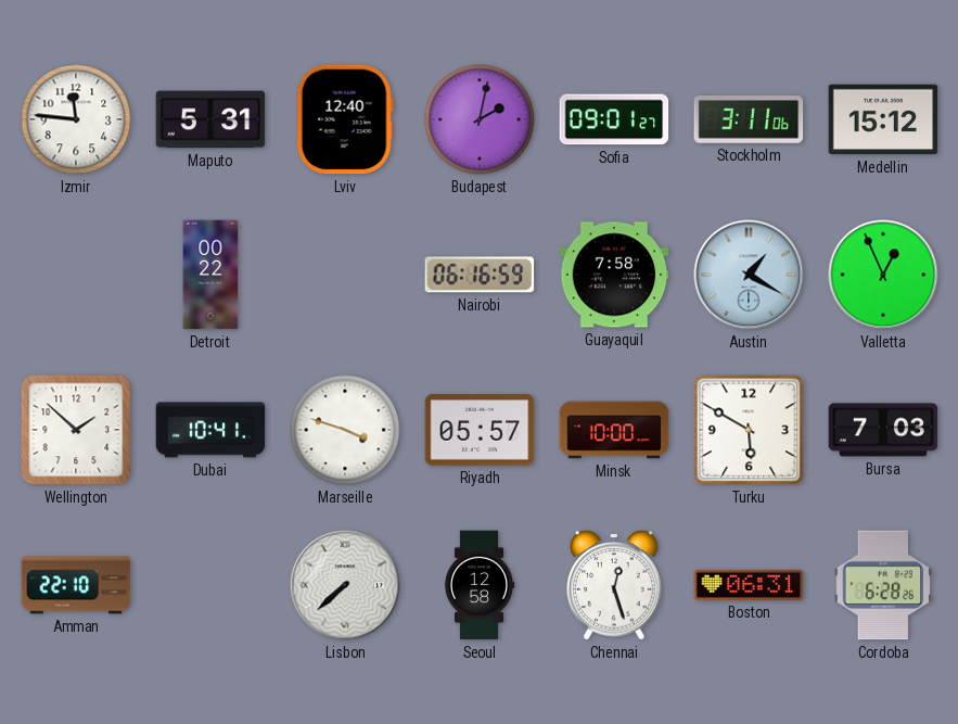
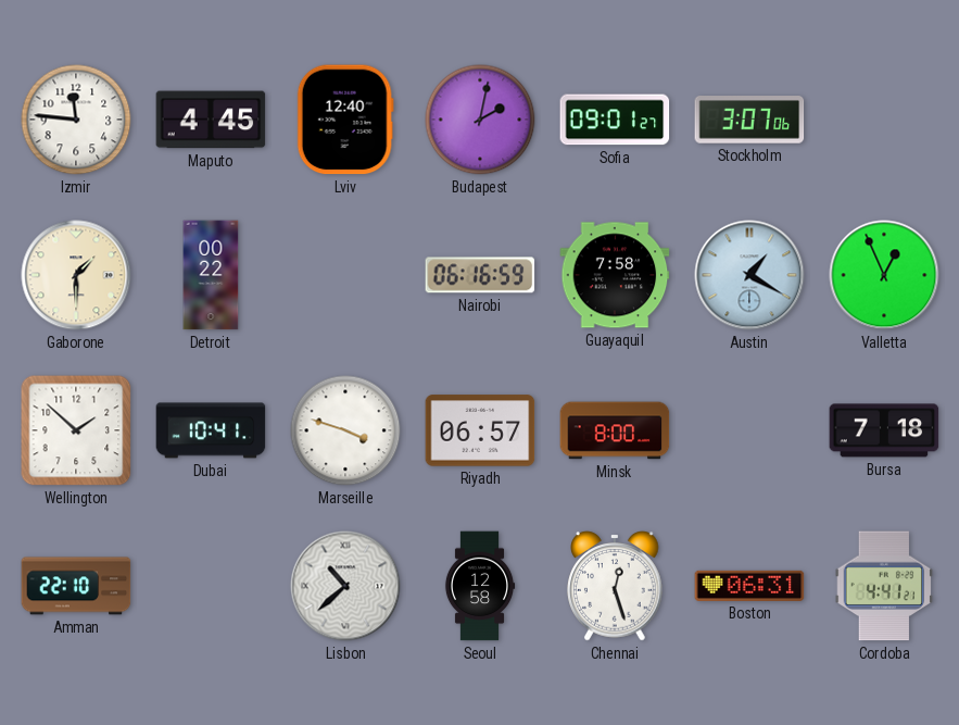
Maputo: 5:31 -> 4:45
Stockholm: 3:11 -> 3:07
Medellin: 15:12 -> none
Gaborone: none -> 1:30
Riyadh: 05:57 -> 06:57
Minsk: 10:00 -> 8:00
Turku: 5:50 -> none
Bursa: 7:03 -> 7:18
Lisbon: 7:38 -> 10:38
Cordoba: 6:28 -> 4:41
